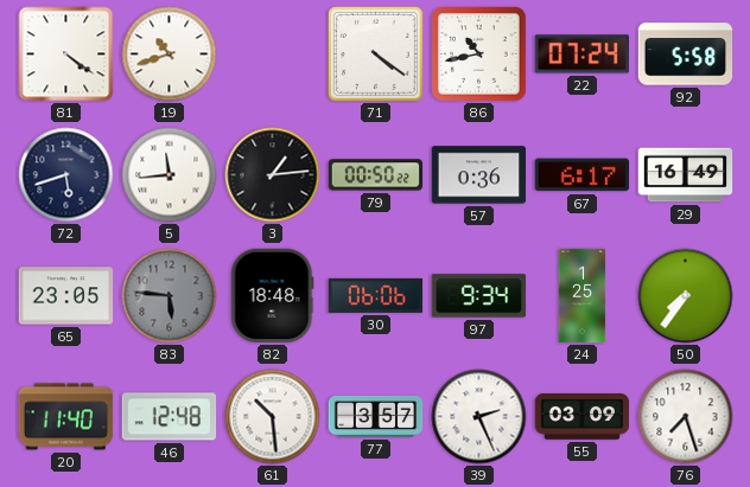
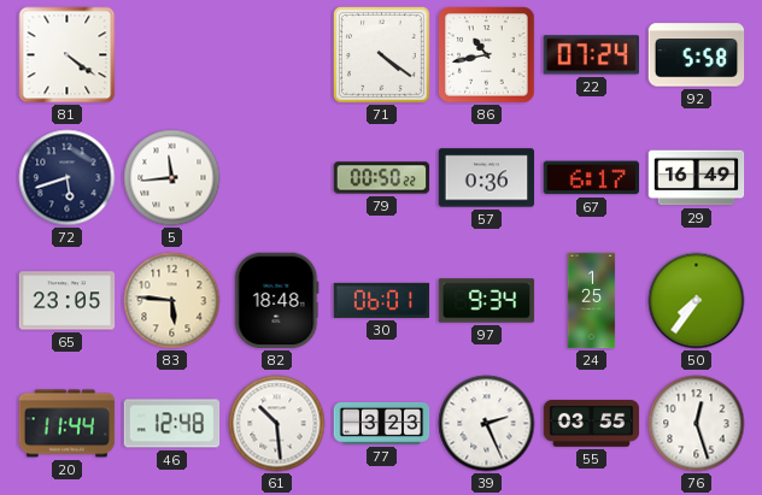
19: 10:42 -> none
3: 1:14 -> none
83 dial: grey -> cream
30: 06:06 -> 06:01
20: 11:40 -> 11:44
77: 3:57 -> 3:23
55: 03:09 -> 03:55
76: 7:27 -> 12:27
